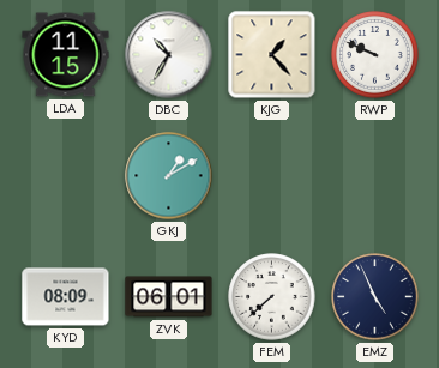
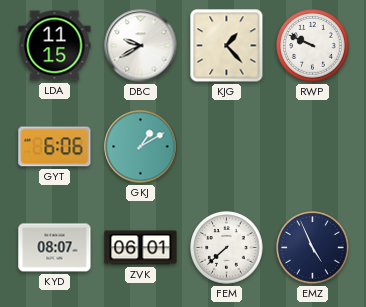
DBC: 10:35 -> 9:40
GYT: none -> 6:06
KYD: 08:09 -> 08:07
